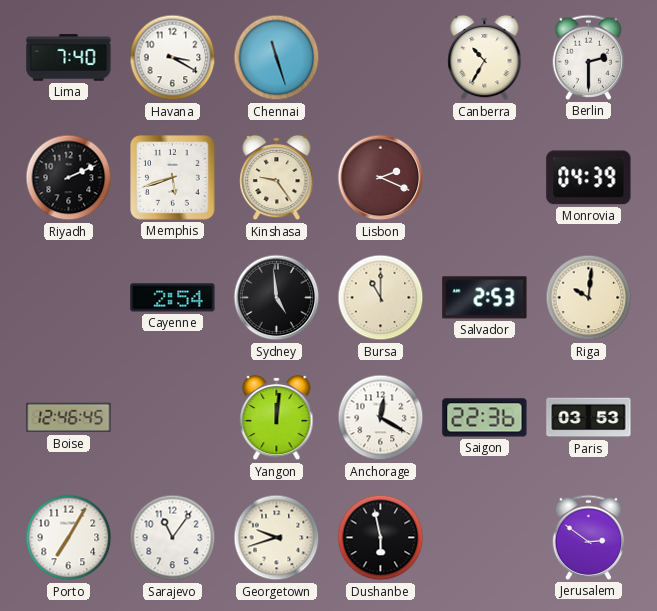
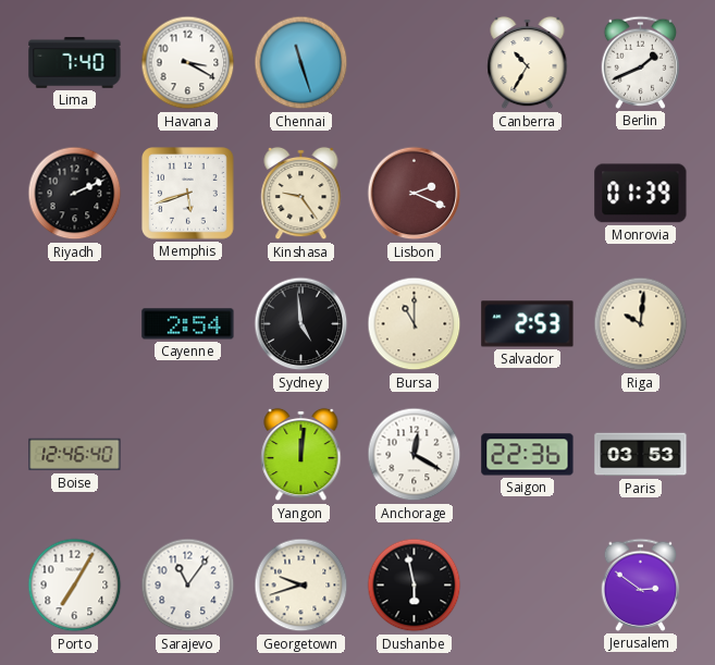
Berlin: 2:30 -> 1:41
Monrovia: 04:39 -> 01:39
Boise: 12:46:45 -> 12:46:40
